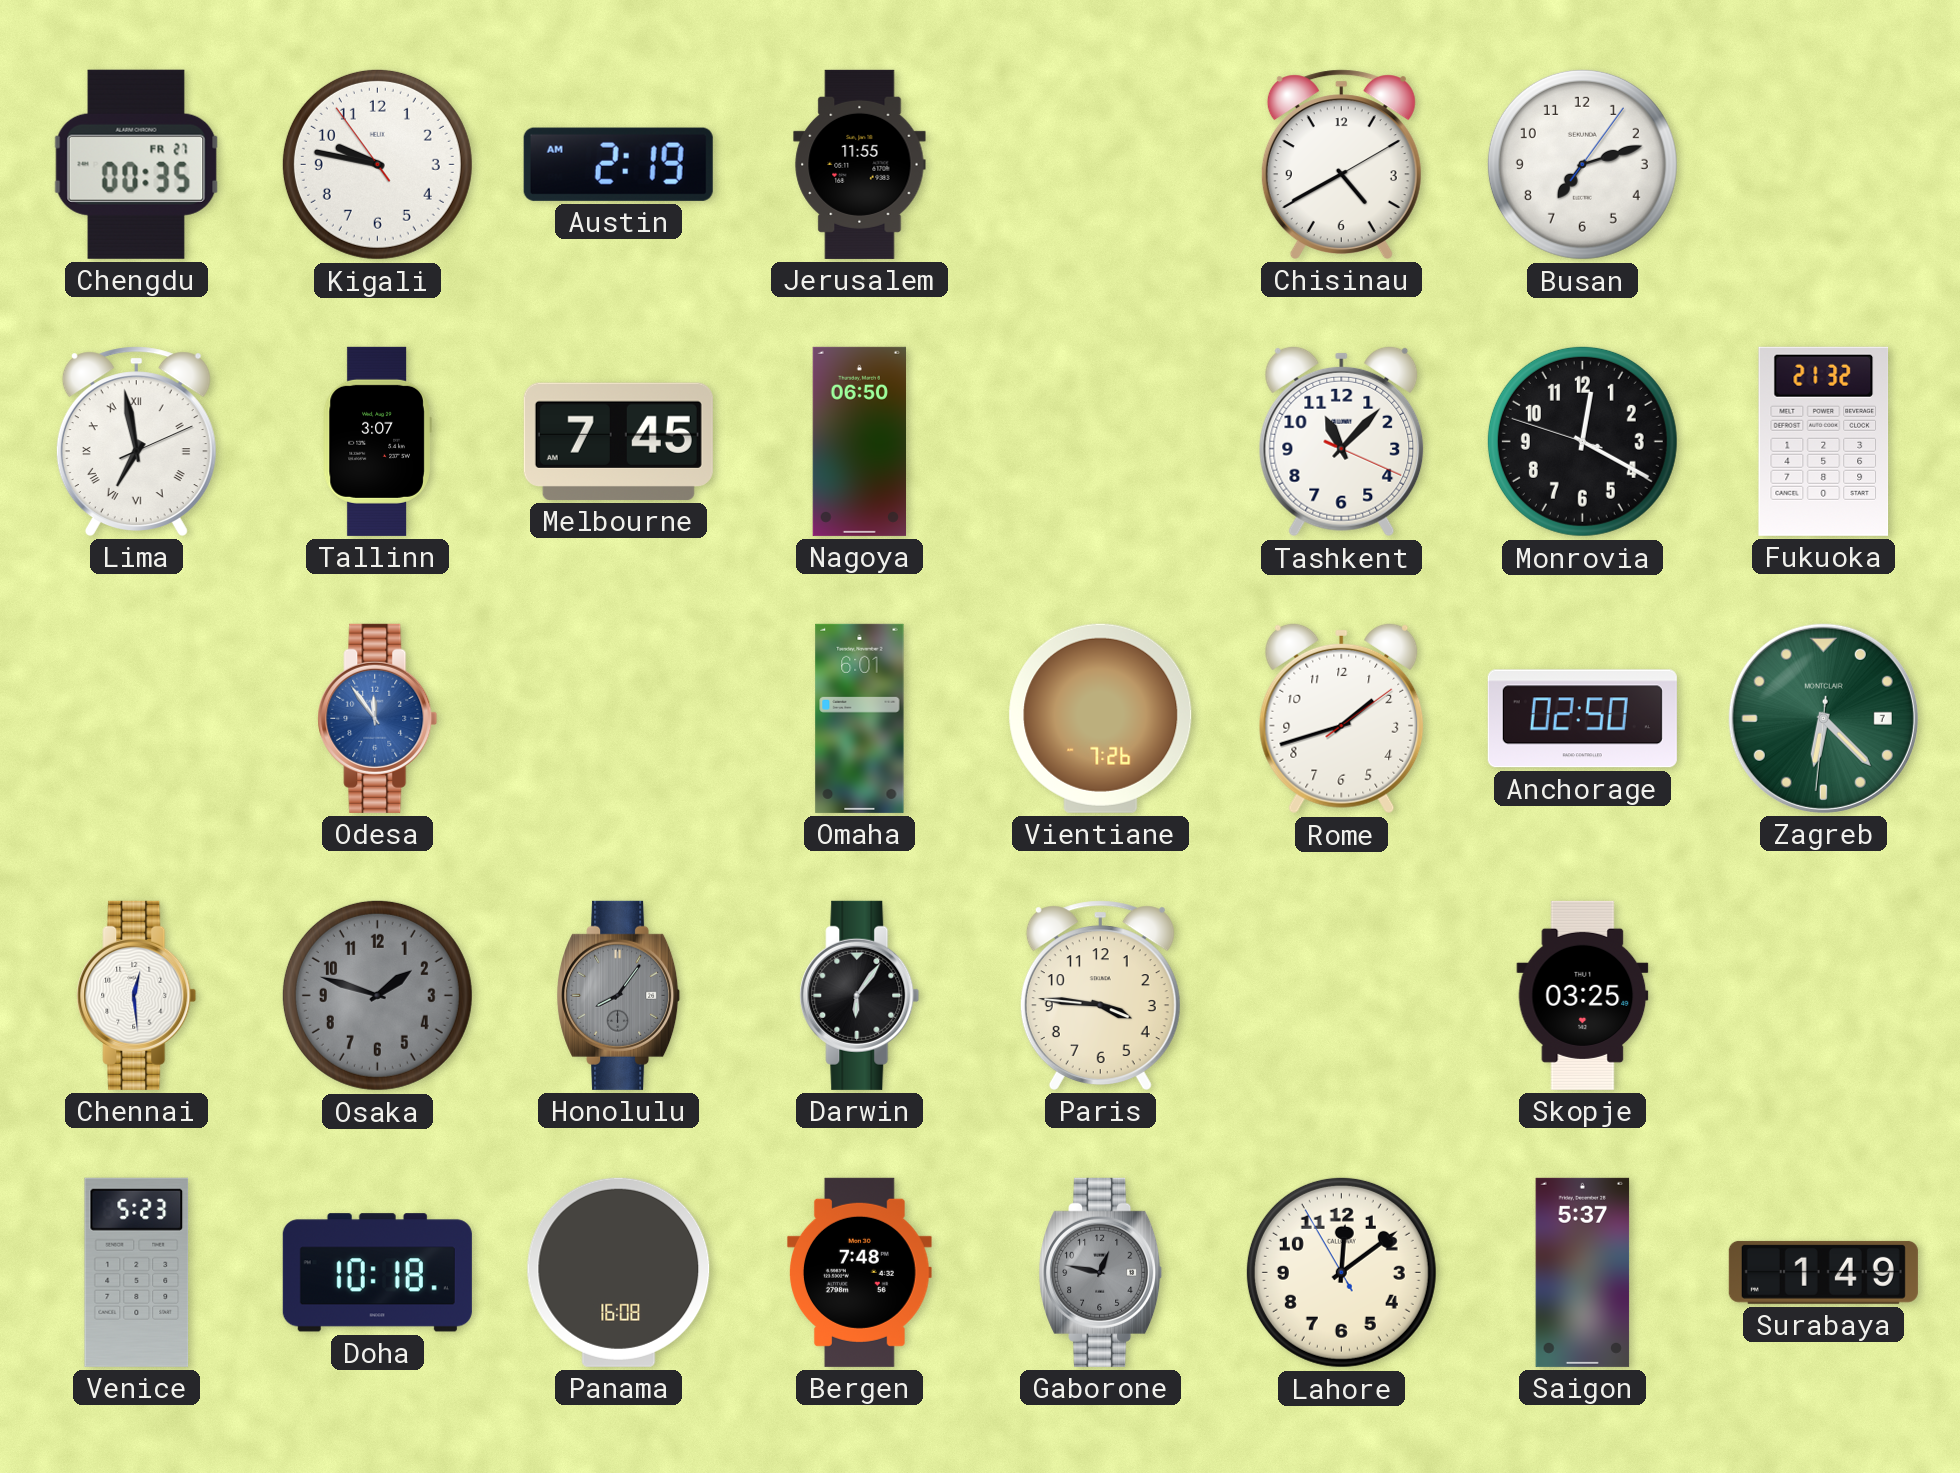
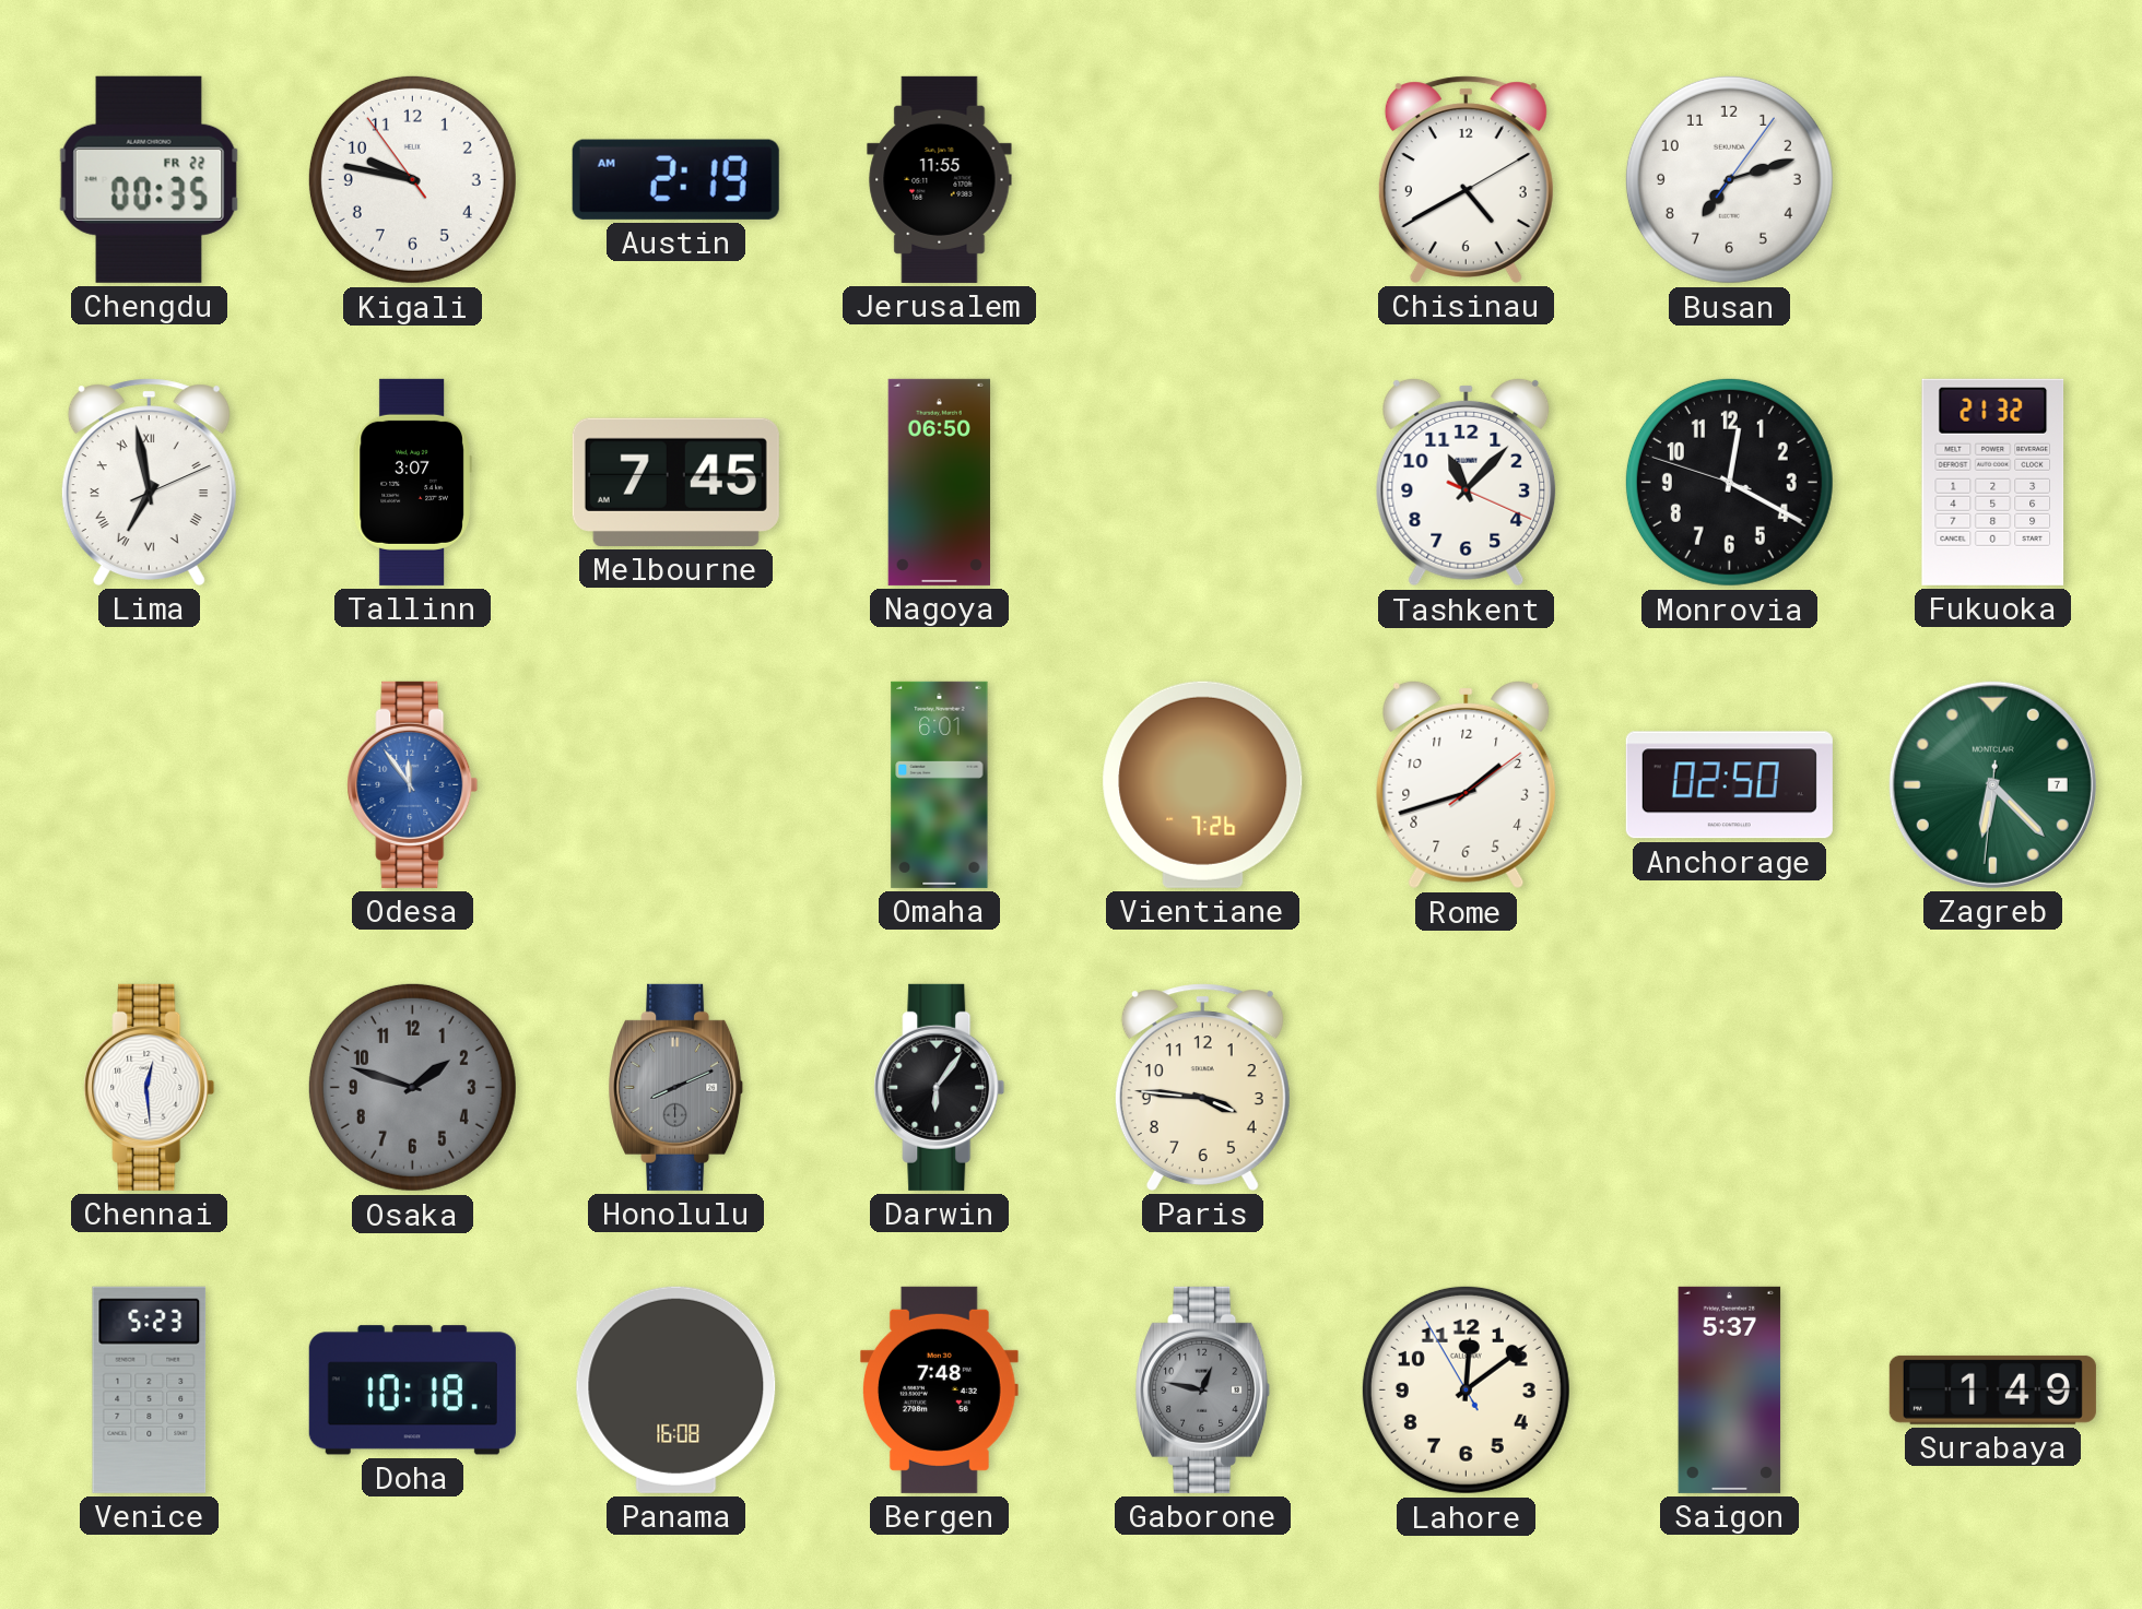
Chengdu date: FR 27 -> FR 22
Honolulu: 8:06 -> 8:11
Skopje: 03:25 -> none
